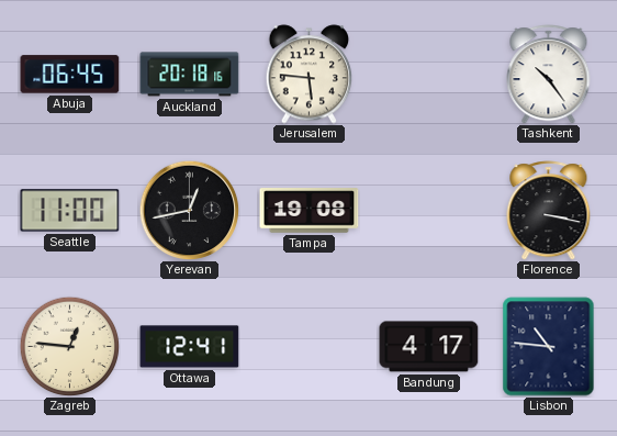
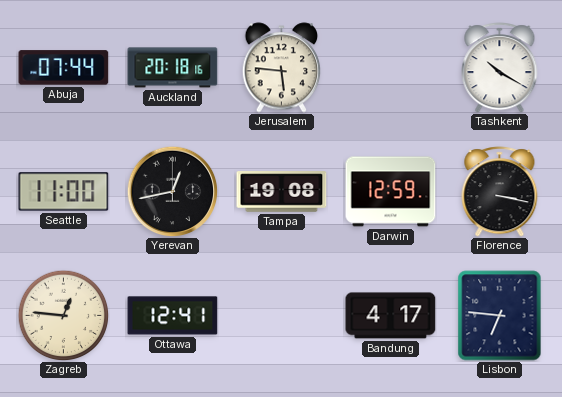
Abuja: 06:45 -> 07:44
Tashkent: 10:24 -> 10:20
Darwin: none -> 12:59
Lisbon: 10:46 -> 6:46
